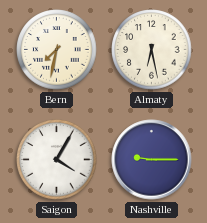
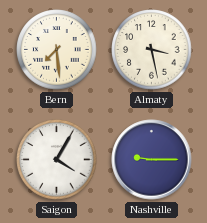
Bern: 7:32 -> 7:29
Almaty: 6:28 -> 3:28
